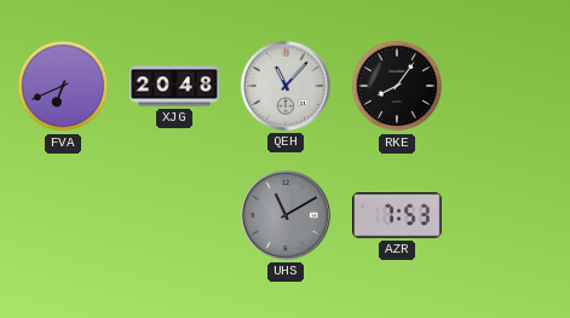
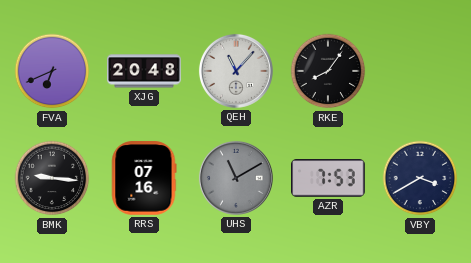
BMK: none -> 9:16
RRS: none -> 07:16
VBY: none -> 3:40
